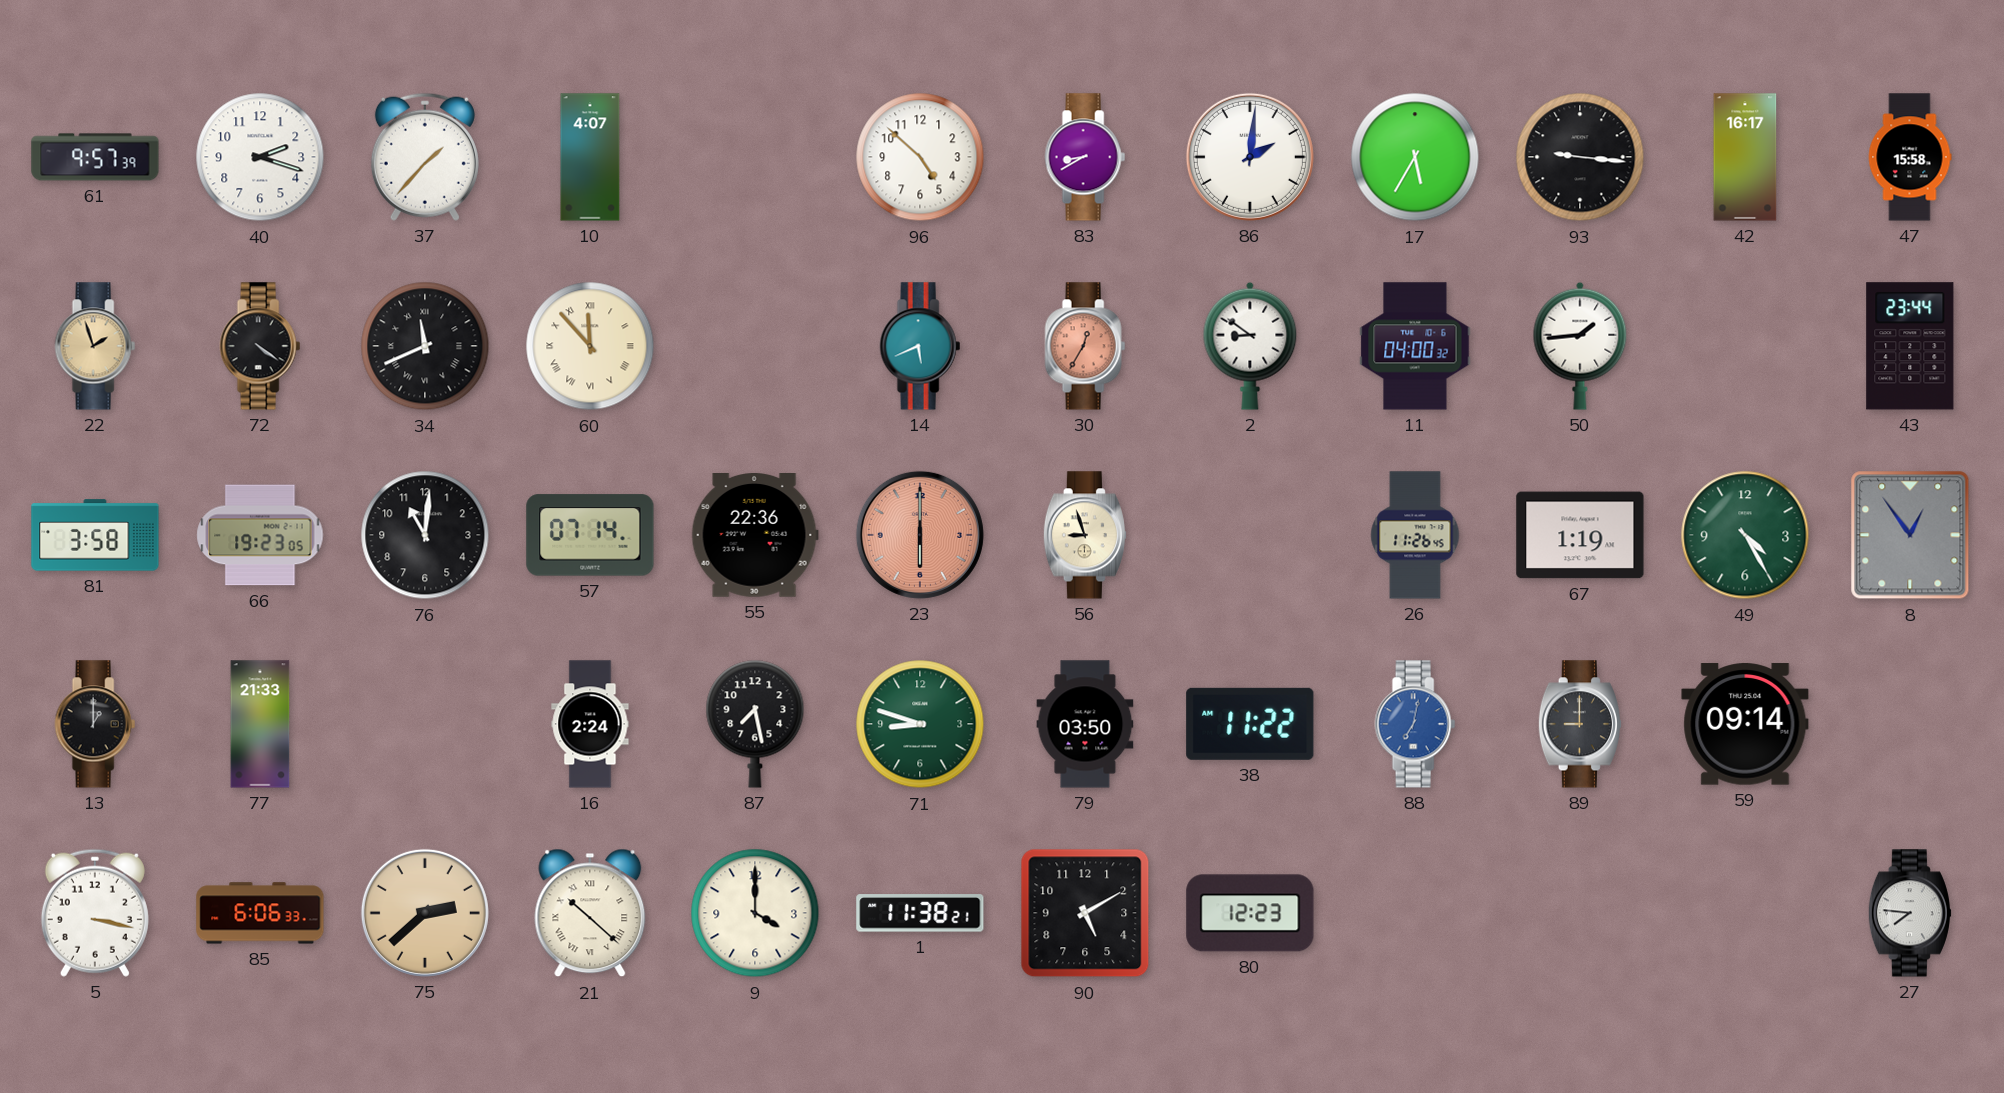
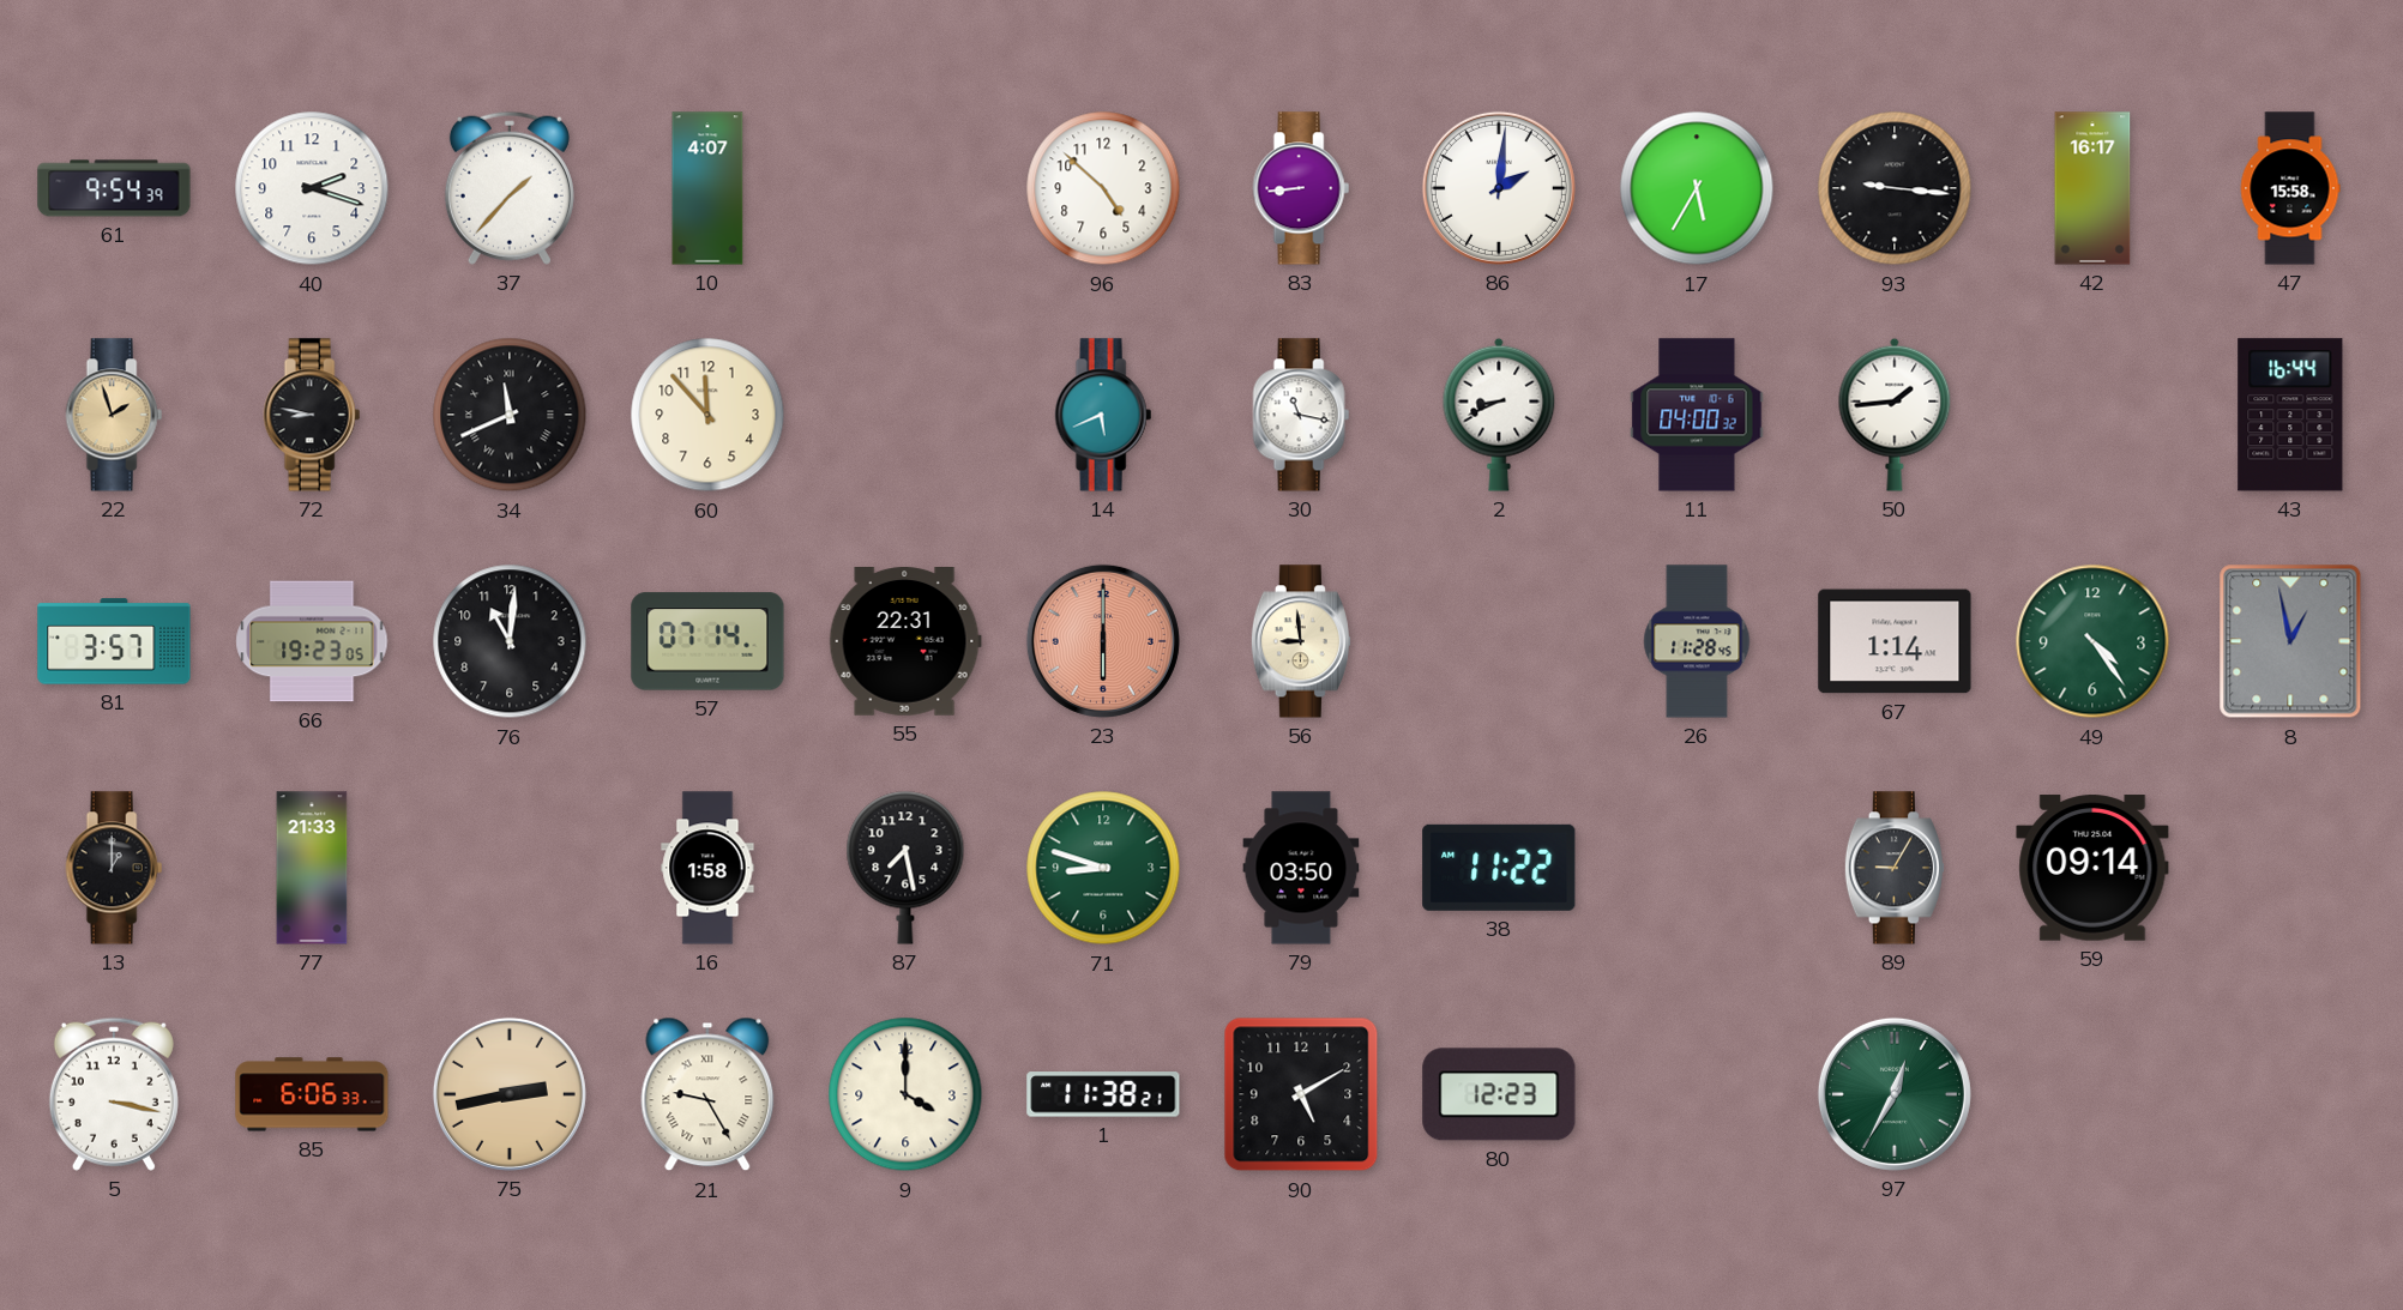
61: 9:57 -> 9:54
83: 8:40 -> 8:44
72: 4:21 -> 8:47
60 numerals: Roman -> Arabic
30: 12:35 -> 11:17
30 dial: salmon -> white
2: 8:51 -> 8:41
43: 23:44 -> 16:44
81: 3:58 -> 3:57
55: 22:36 -> 22:31
56: 8:57 -> 8:59
26: 11:26 -> 11:28
67: 1:19 -> 1:14
49: 4:25 -> 4:24
8: 12:54 -> 12:58
16: 2:24 -> 1:58
88: 7:02 -> none
89: 9:00 -> 9:05
75: 2:38 -> 2:43
21: 10:22 -> 9:25
97: none -> 12:35
27: 7:46 -> none
